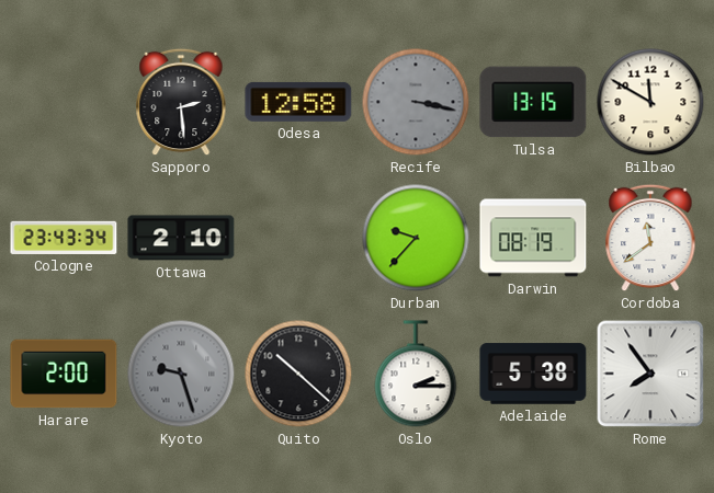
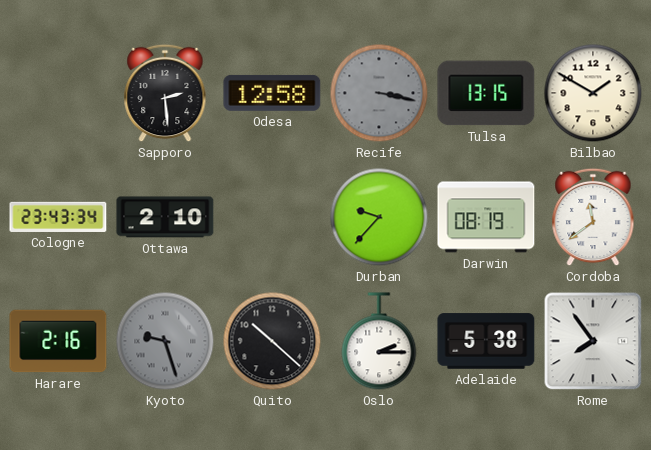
Bilbao: 11:50 -> 1:50
Harare: 2:00 -> 2:16
